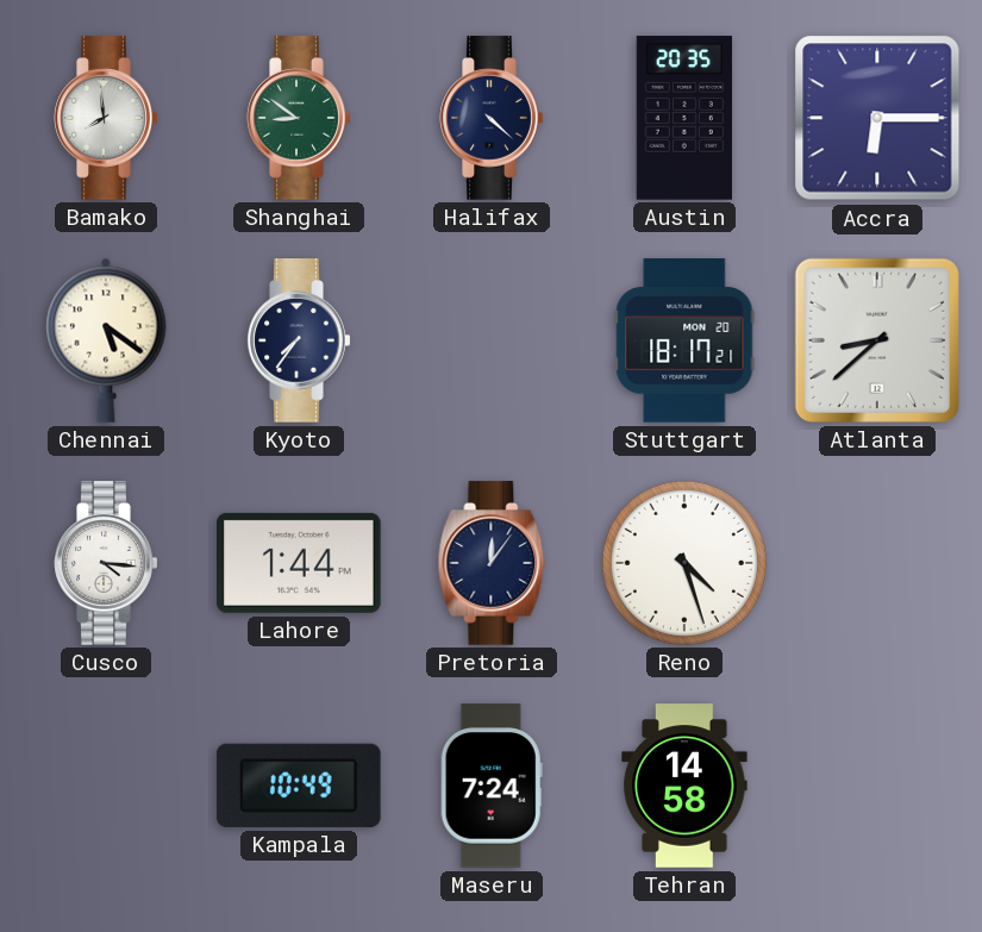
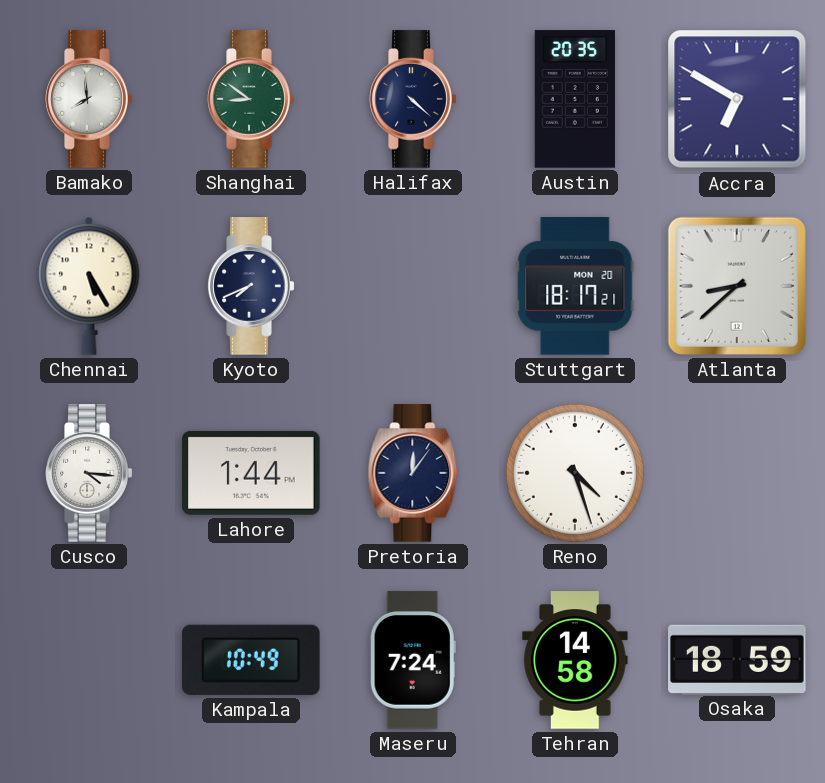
Accra: 6:15 -> 6:50
Chennai: 5:21 -> 5:25
Kyoto: 7:36 -> 7:41
Osaka: none -> 18:59
